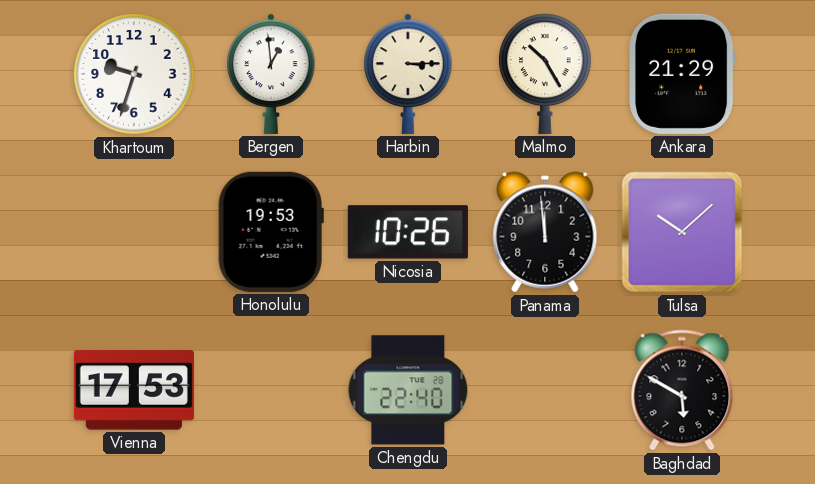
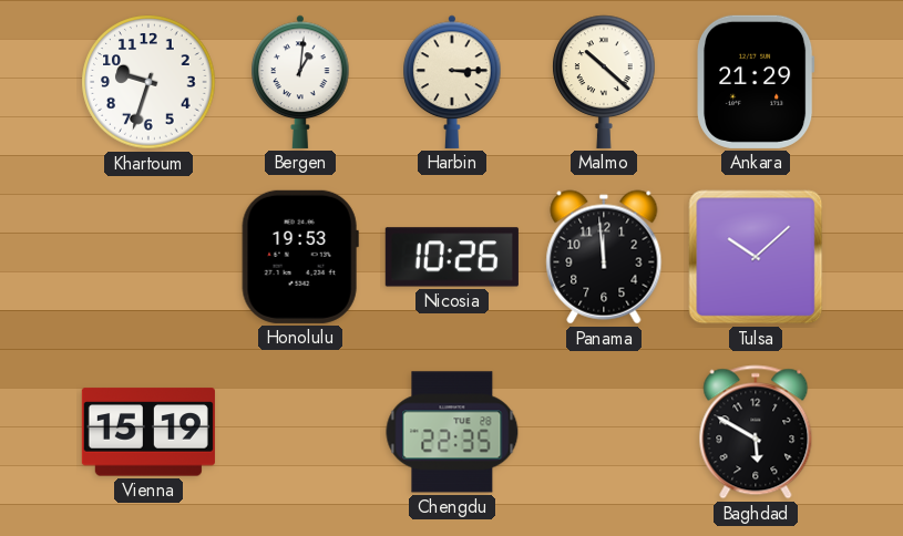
Bergen: 12:59 -> 1:01
Malmo: 10:25 -> 10:22
Vienna: 17:53 -> 15:19
Chengdu: 22:40 -> 22:35
